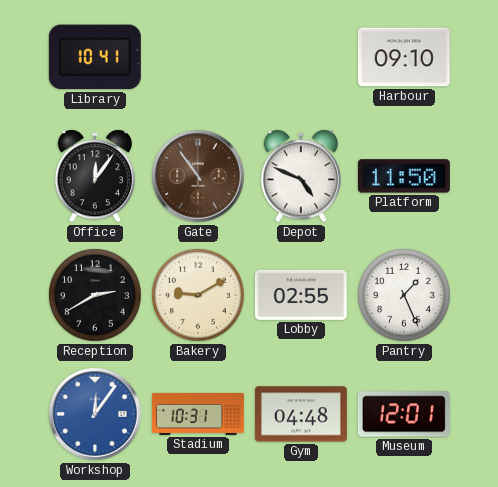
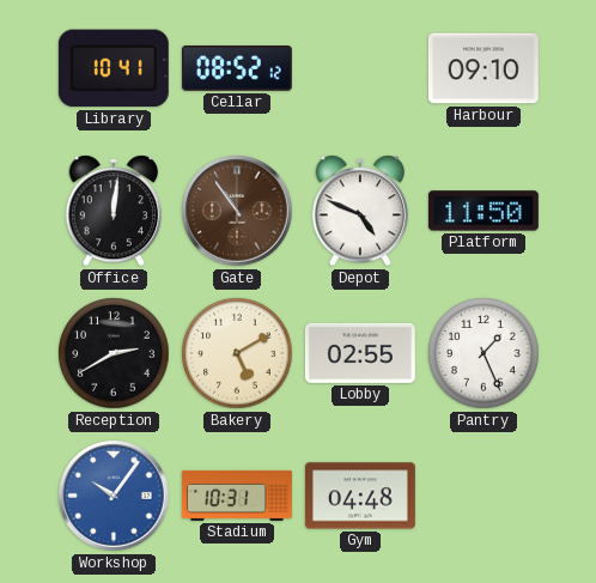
Cellar: none -> 08:52
Office: 12:06 -> 12:01
Bakery: 9:10 -> 5:10
Workshop: 12:06 -> 10:06
Museum: 12:01 -> none
